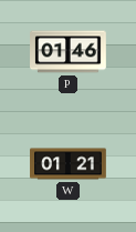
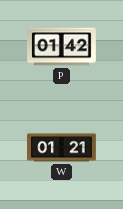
P: 01:46 -> 01:42
